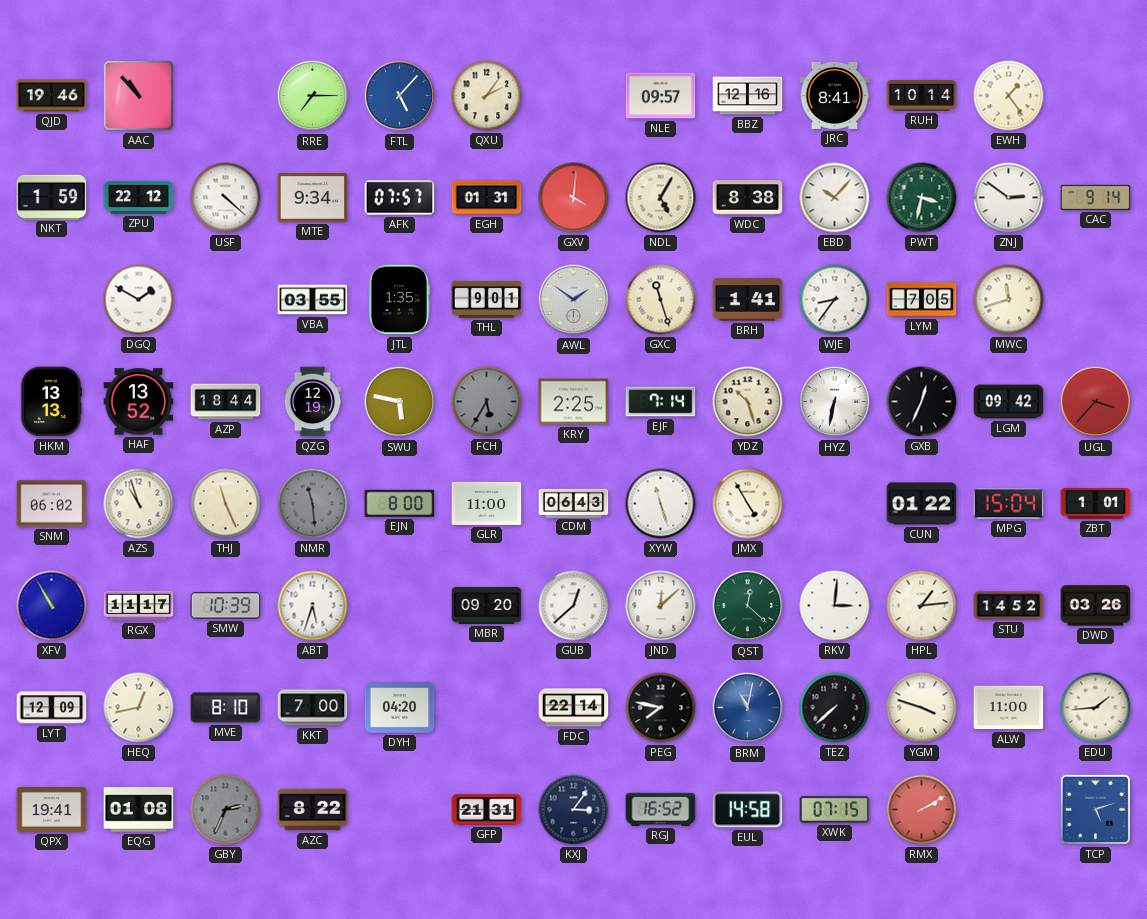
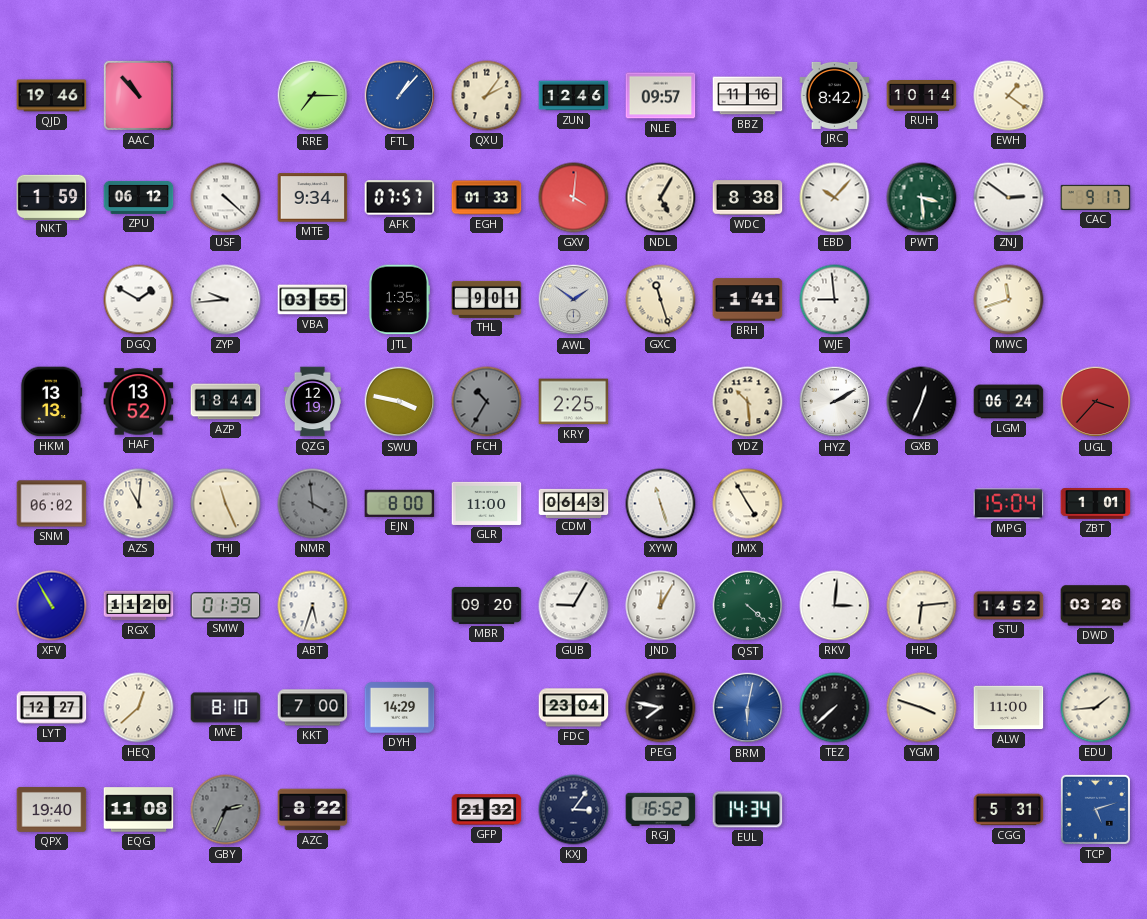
FTL: 5:07 -> 1:07
ZUN: none -> 12:46
BBZ: 12:16 -> 11:16
JRC: 8:41 -> 8:42
EWH: 1:24 -> 1:21
ZPU: 22:12 -> 06:12
EGH: 01:31 -> 01:33
PWT: 3:32 -> 3:29
CAC: 9:14 -> 9:17
ZYP: none -> 9:44
WJE: 8:36 -> 8:59
LYM: 7:05 -> none
SWU: 5:47 -> 3:47
FCH: 5:35 -> 10:35
EJF: 7:14 -> none
YDZ: 10:27 -> 10:29
HYZ: 6:32 -> 2:10
LGM: 09:42 -> 06:24
AZS: 10:57 -> 11:01
NMR: 11:29 -> 3:59
CUN: 01:22 -> none
RGX: 11:17 -> 11:20
SMW: 10:39 -> 01:39
GUB: 12:38 -> 9:05
JND: 12:08 -> 12:05
QST: 12:22 -> 4:22
HPL: 1:14 -> 6:14
LYT: 12:09 -> 12:27
HEQ: 12:43 -> 12:38
DYH: 04:20 -> 14:29
FDC: 22:14 -> 23:04
BRM: 11:02 -> 6:02
QPX: 19:41 -> 19:40
EQG: 01:08 -> 11:08
GFP: 21:31 -> 21:32
EUL: 14:58 -> 14:34
XWK: 07:15 -> none
RMX: 2:10 -> none
CGG: none -> 5:31
